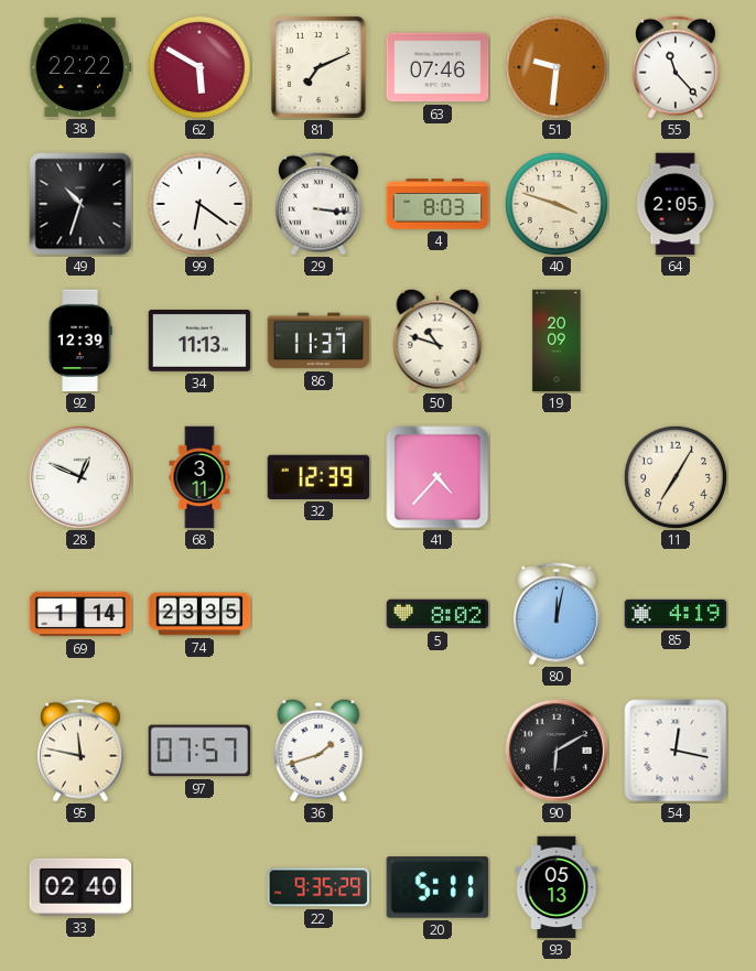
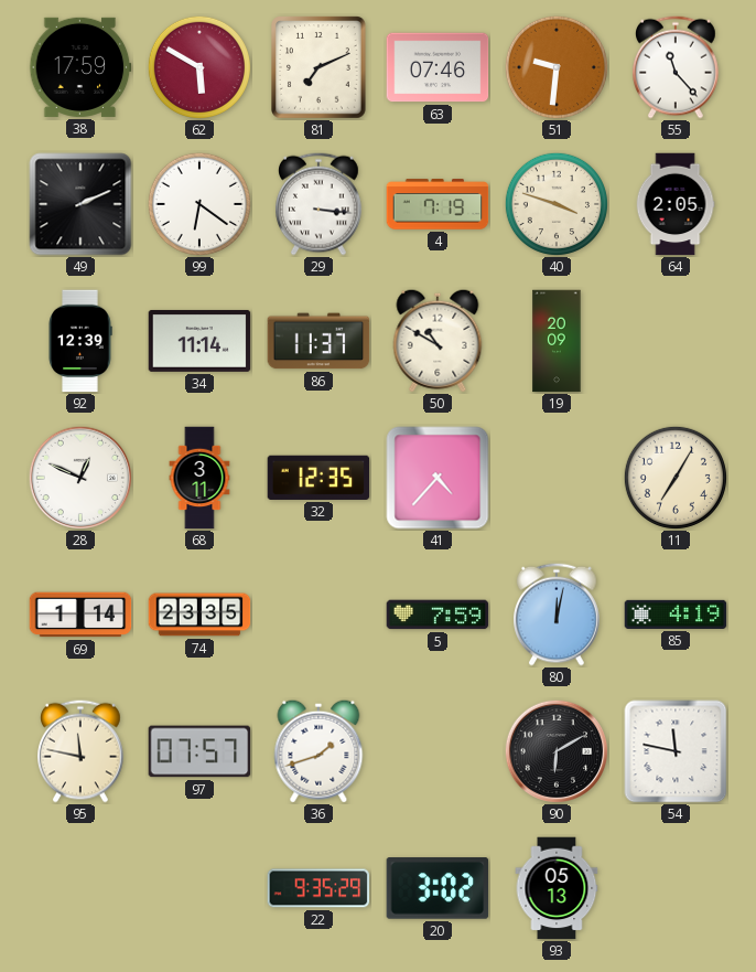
38: 22:22 -> 17:59
49: 10:33 -> 2:11
4: 8:03 -> 7:19
34: 11:13 -> 11:14
50: 10:48 -> 10:50
32: 12:39 -> 12:35
5: 8:02 -> 7:59
54: 12:17 -> 11:47
33: 02:40 -> none
20: 5:11 -> 3:02
